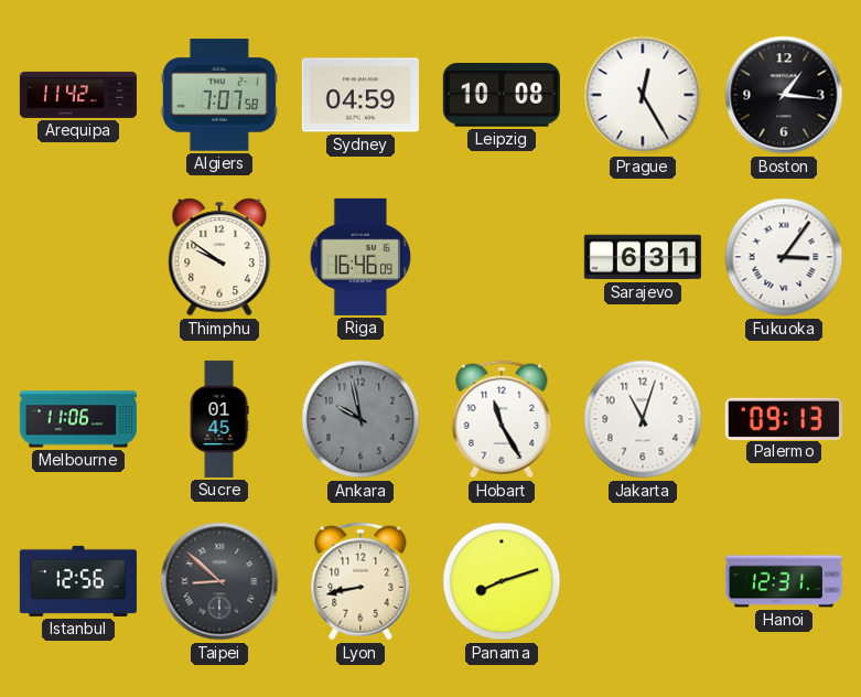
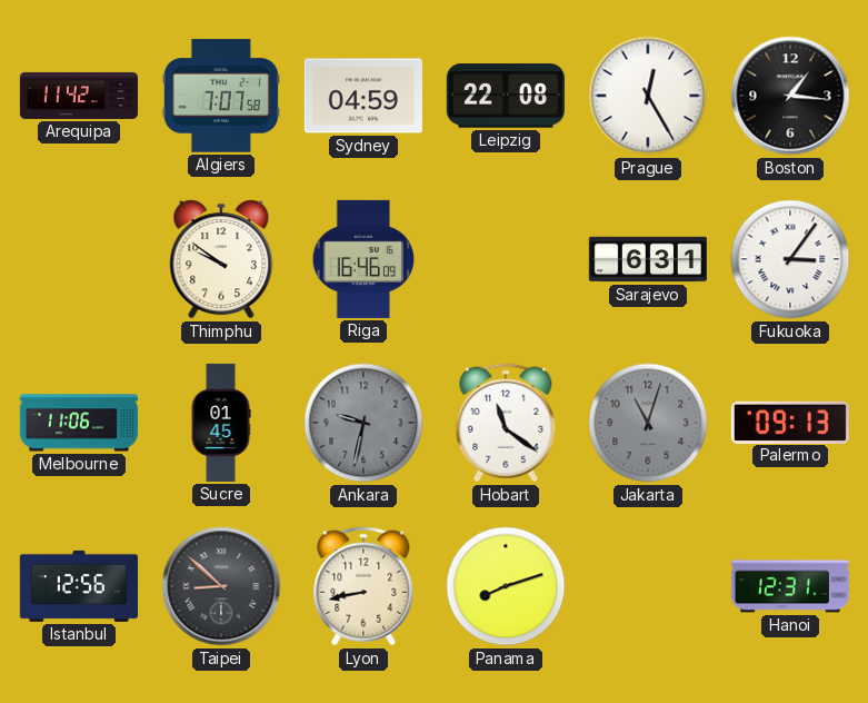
Leipzig: 10:08 -> 22:08
Ankara: 9:58 -> 9:32
Hobart: 11:25 -> 11:21
Jakarta dial: white -> grey
